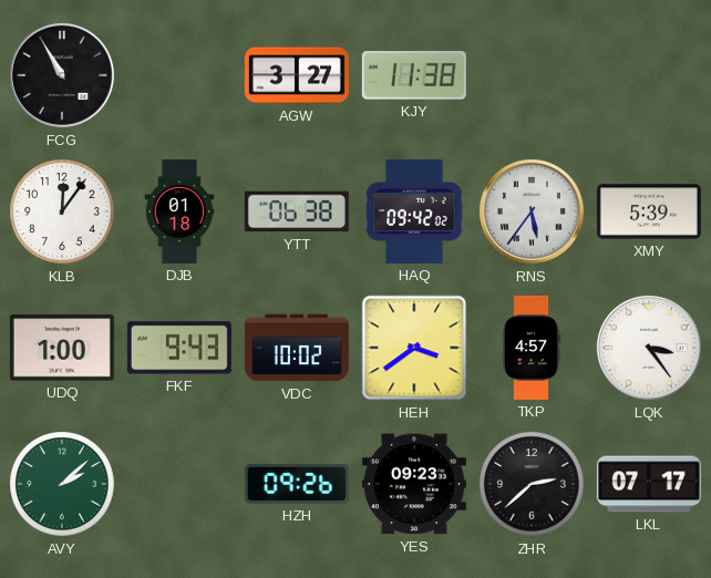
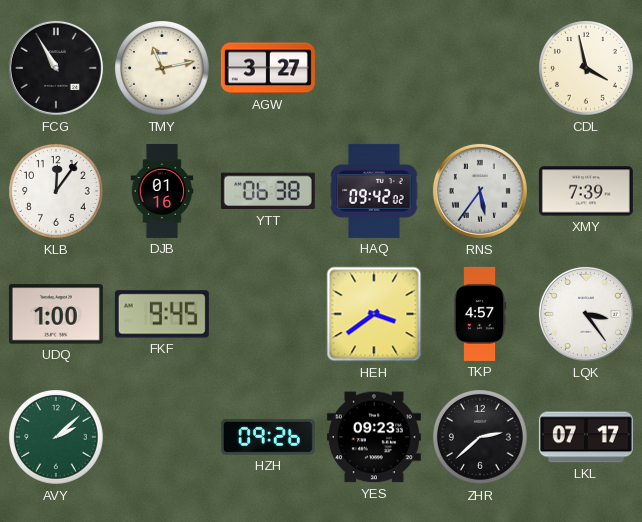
TMY: none -> 11:13
KJY: 11:38 -> none
CDL: none -> 3:58
DJB: 01:18 -> 01:16
XMY: 5:39 -> 7:39
FKF: 9:43 -> 9:45
VDC: 10:02 -> none
